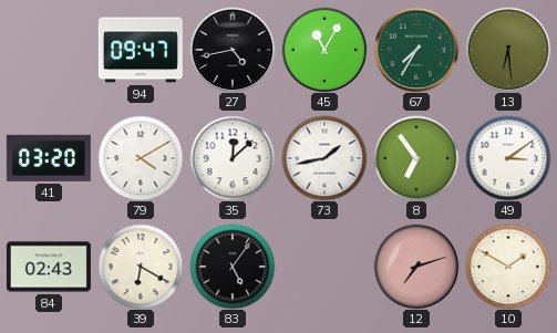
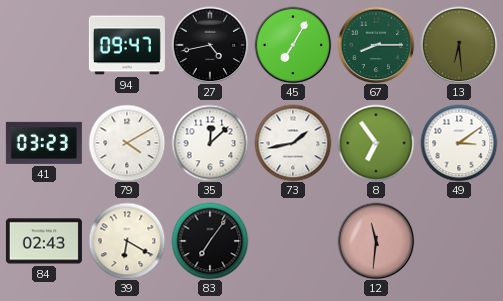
45: 11:05 -> 7:05
67: 7:35 -> 8:15
41: 03:20 -> 03:23
83: 5:06 -> 7:06
12: 7:12 -> 11:31
10: 1:50 -> none
